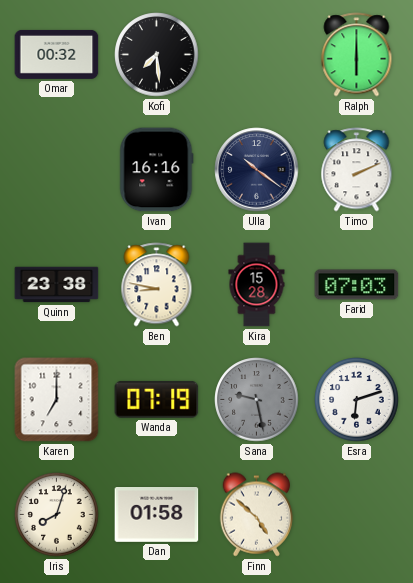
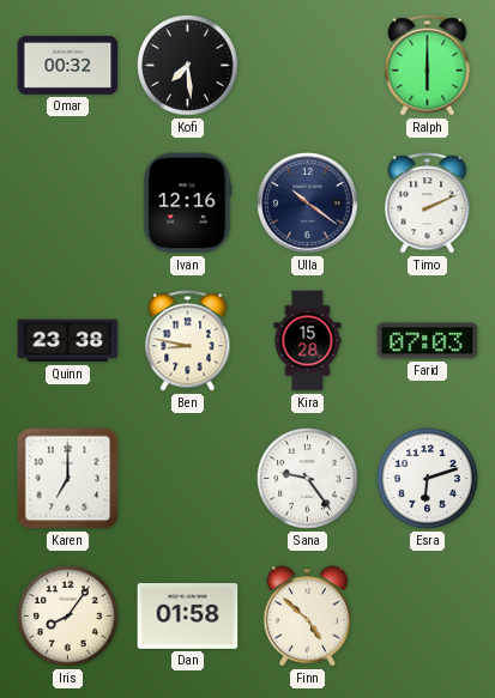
Ivan: 16:16 -> 12:16
Wanda: 07:19 -> none
Sana: 9:28 -> 9:24
Sana dial: grey -> white
Iris: 8:03 -> 8:06
